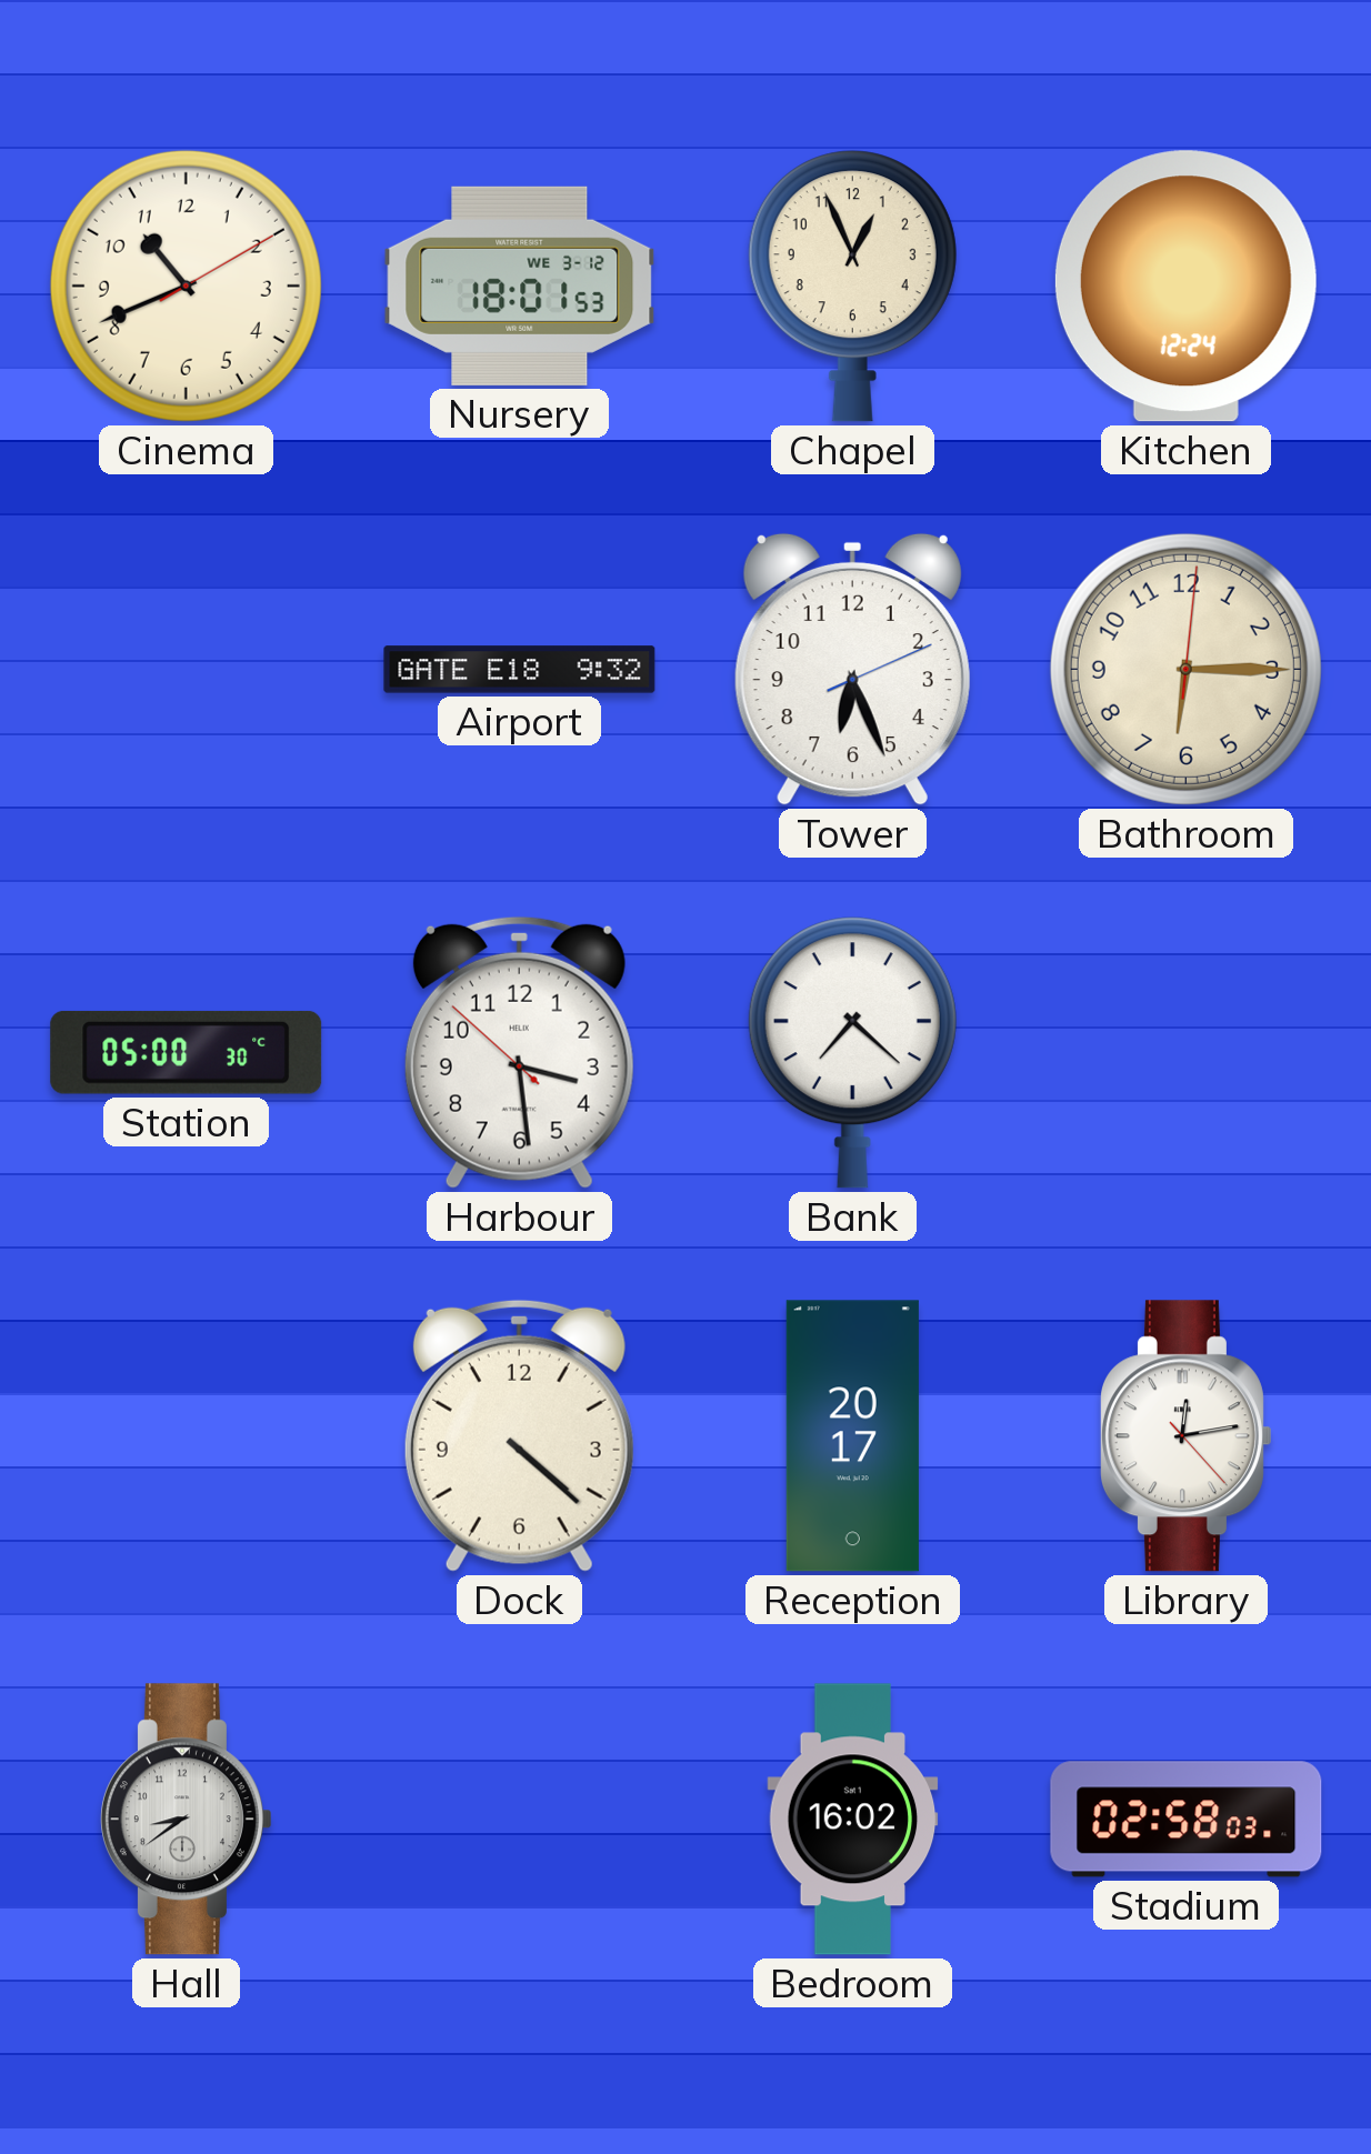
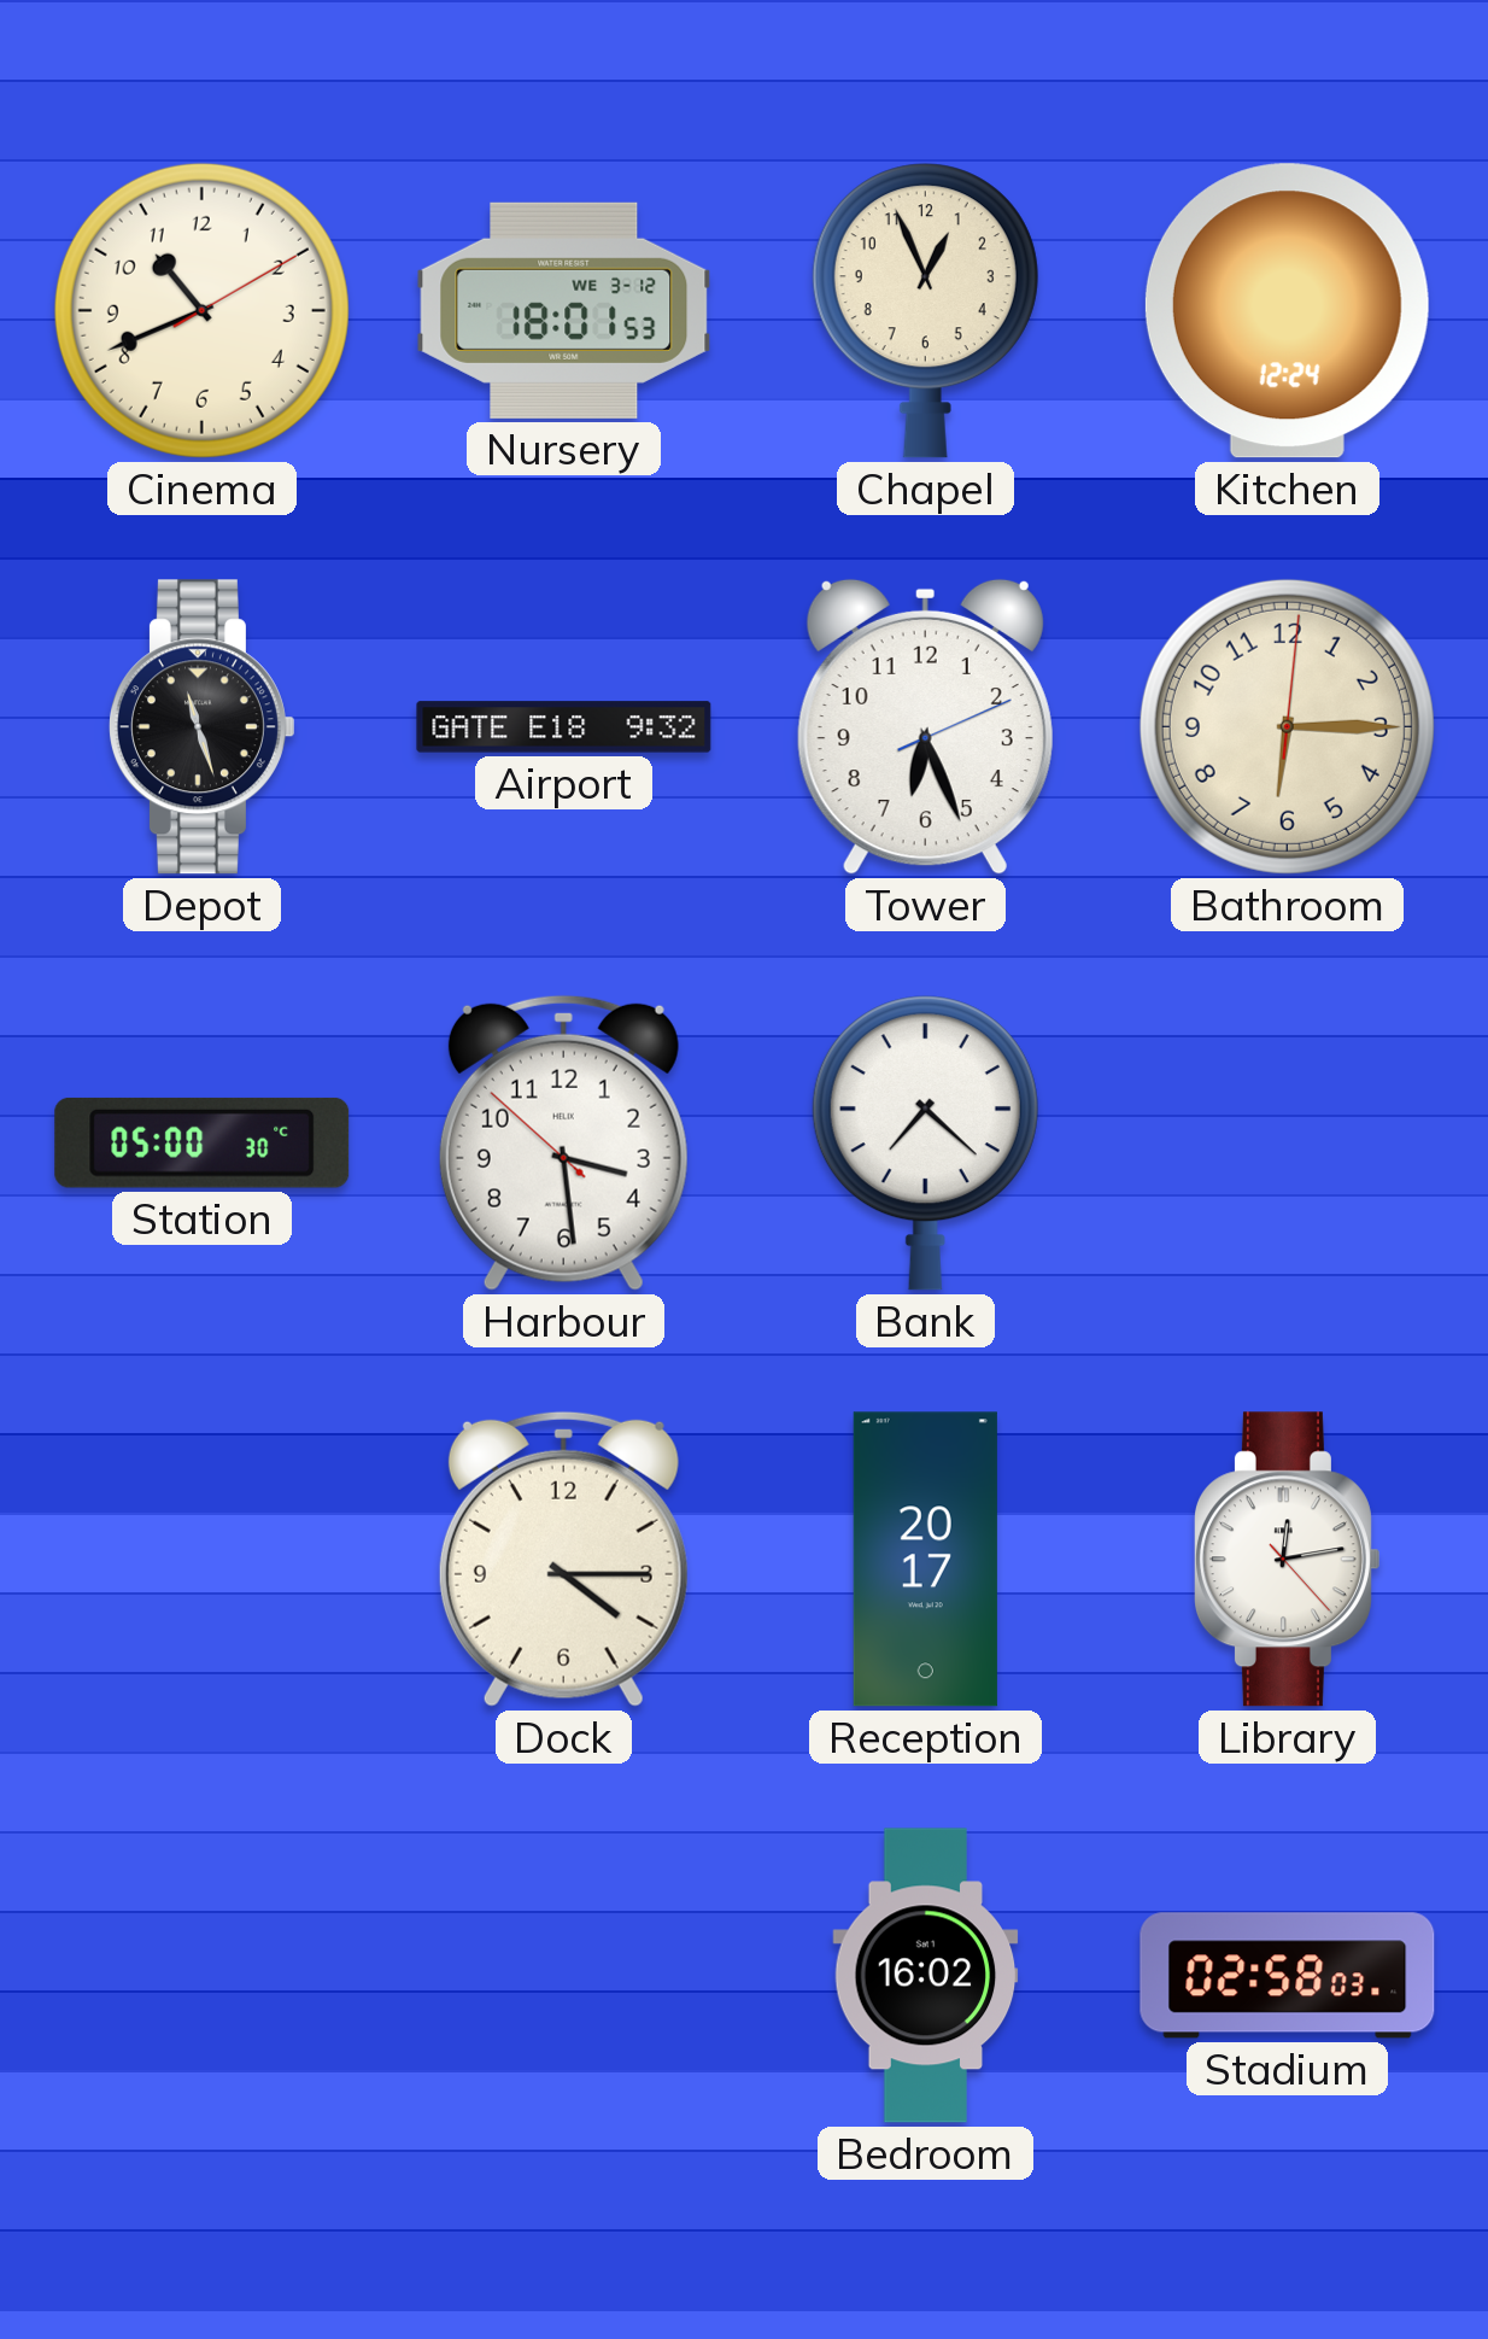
Depot: none -> 11:27
Dock: 4:22 -> 4:15
Hall: 8:39 -> none
